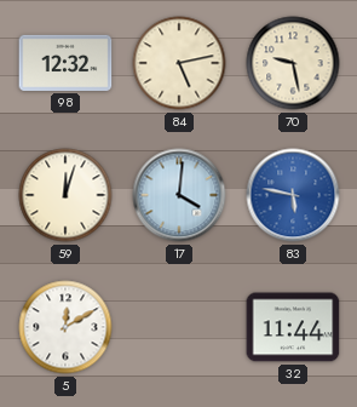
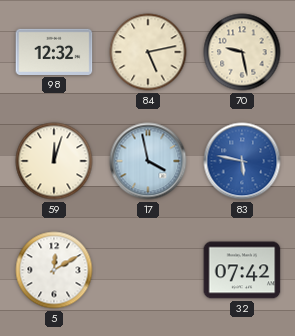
17: 4:01 -> 3:58
32: 11:44 -> 07:42
